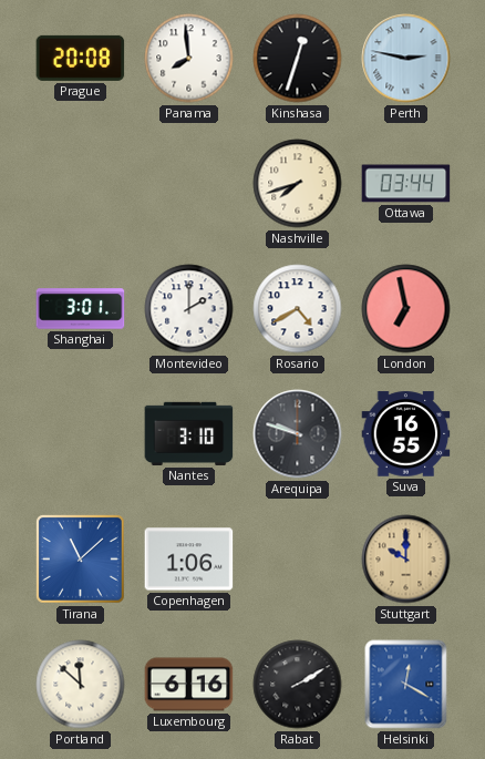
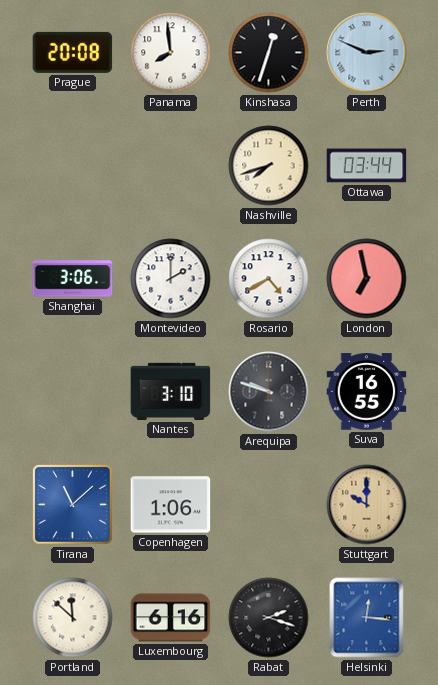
Perth: 2:47 -> 2:49
Shanghai: 3:01 -> 3:06
Rabat: 2:10 -> 2:18
Helsinki: 12:20 -> 12:16
